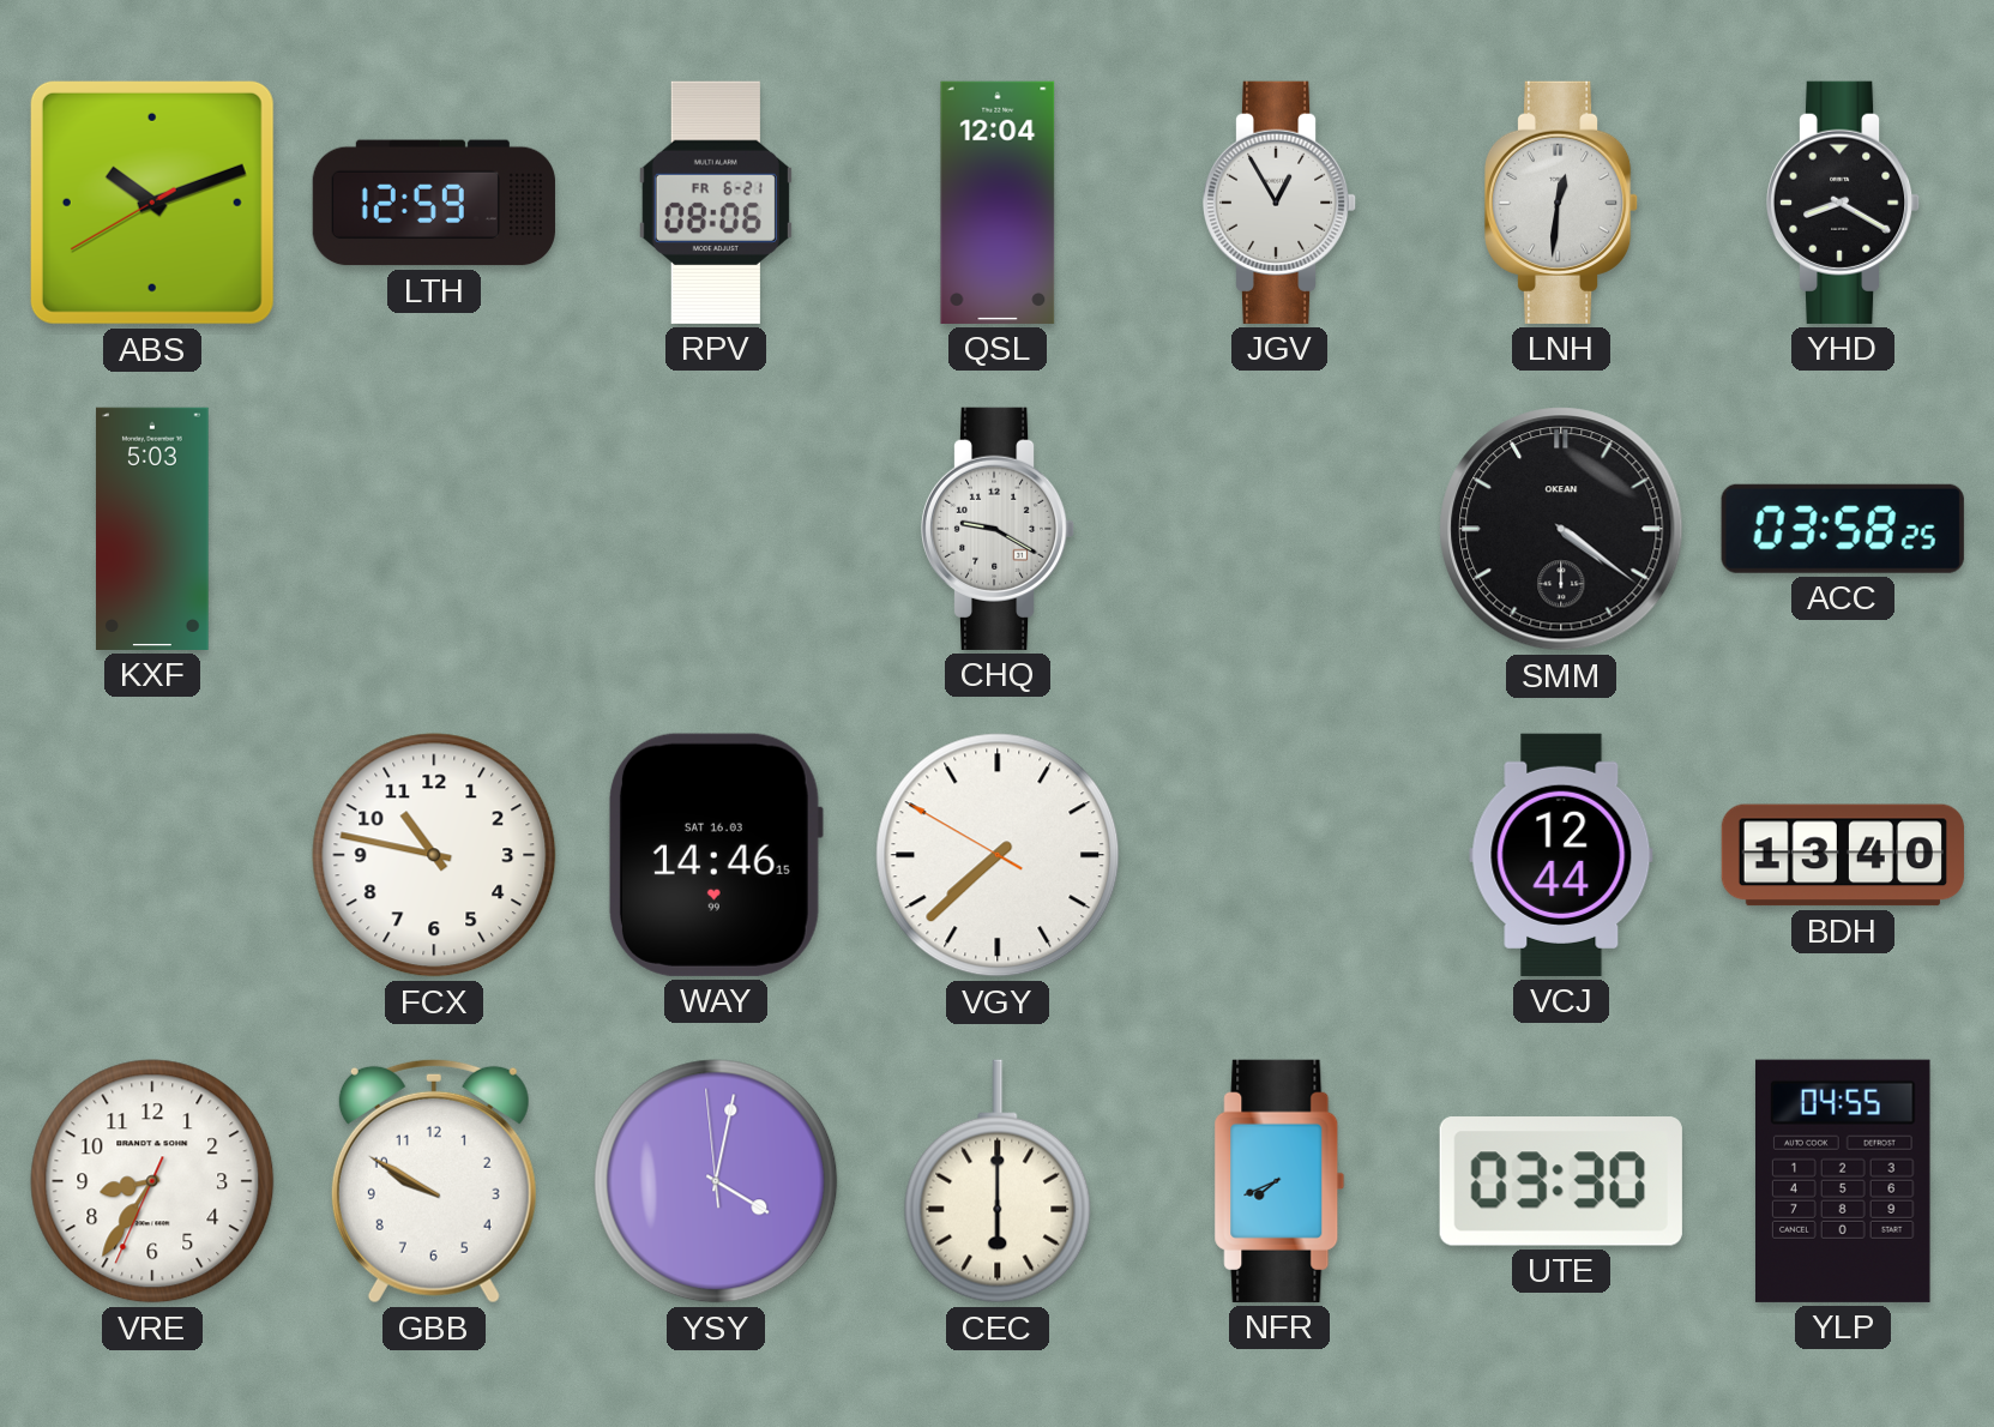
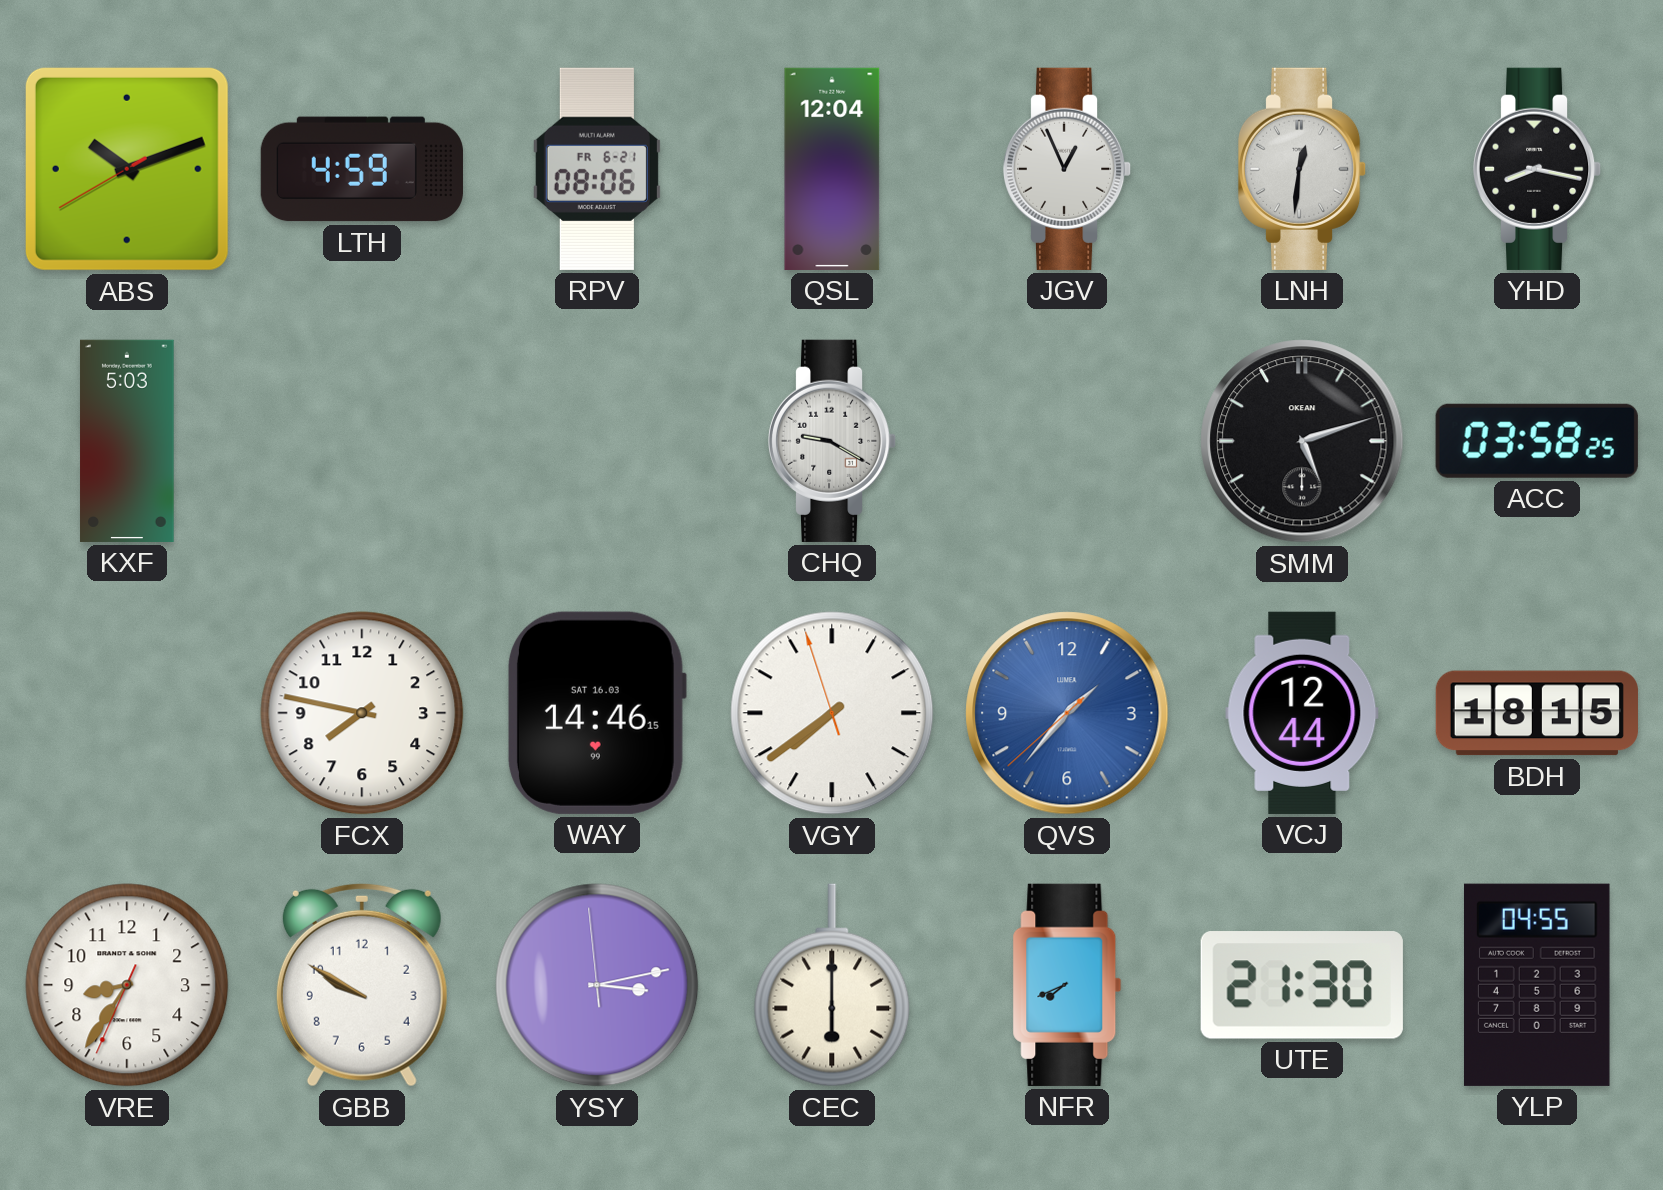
LTH: 12:59 -> 4:59
JGV: 12:55 -> 12:56
YHD: 8:20 -> 8:17
SMM: 4:21 -> 5:12
FCX: 10:47 -> 7:47
VGY: 7:37 -> 7:38
QVS: none -> 1:36
BDH: 13:40 -> 18:15
YSY: 4:01 -> 3:12
UTE: 03:30 -> 21:30
